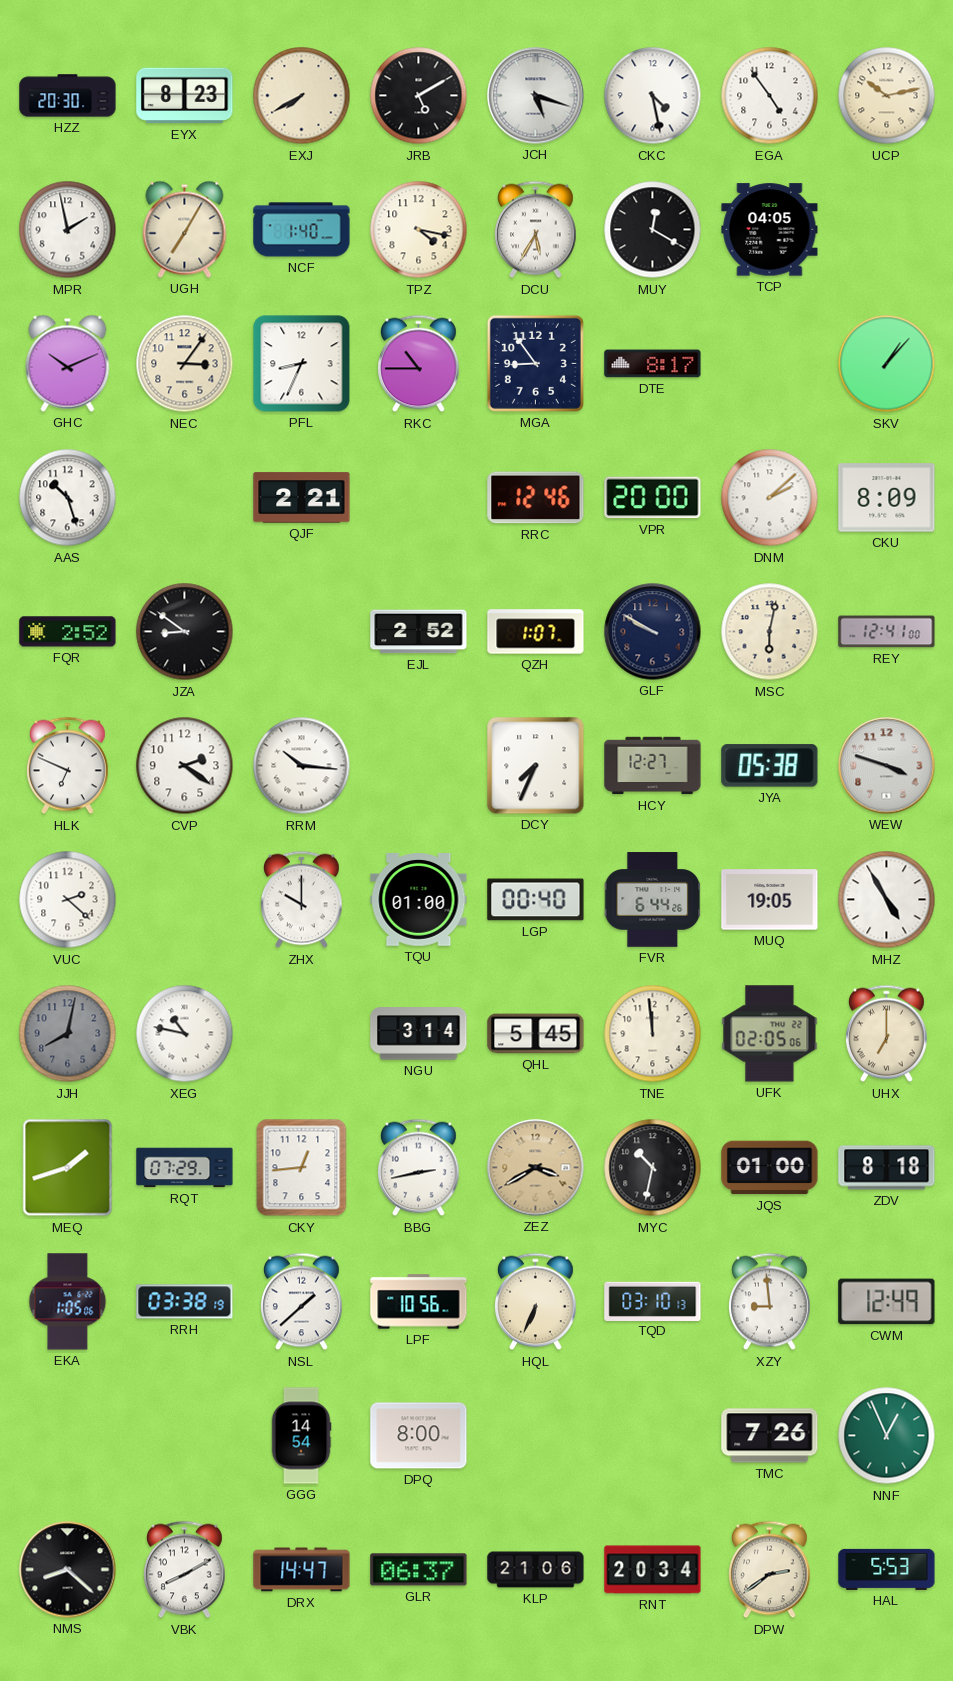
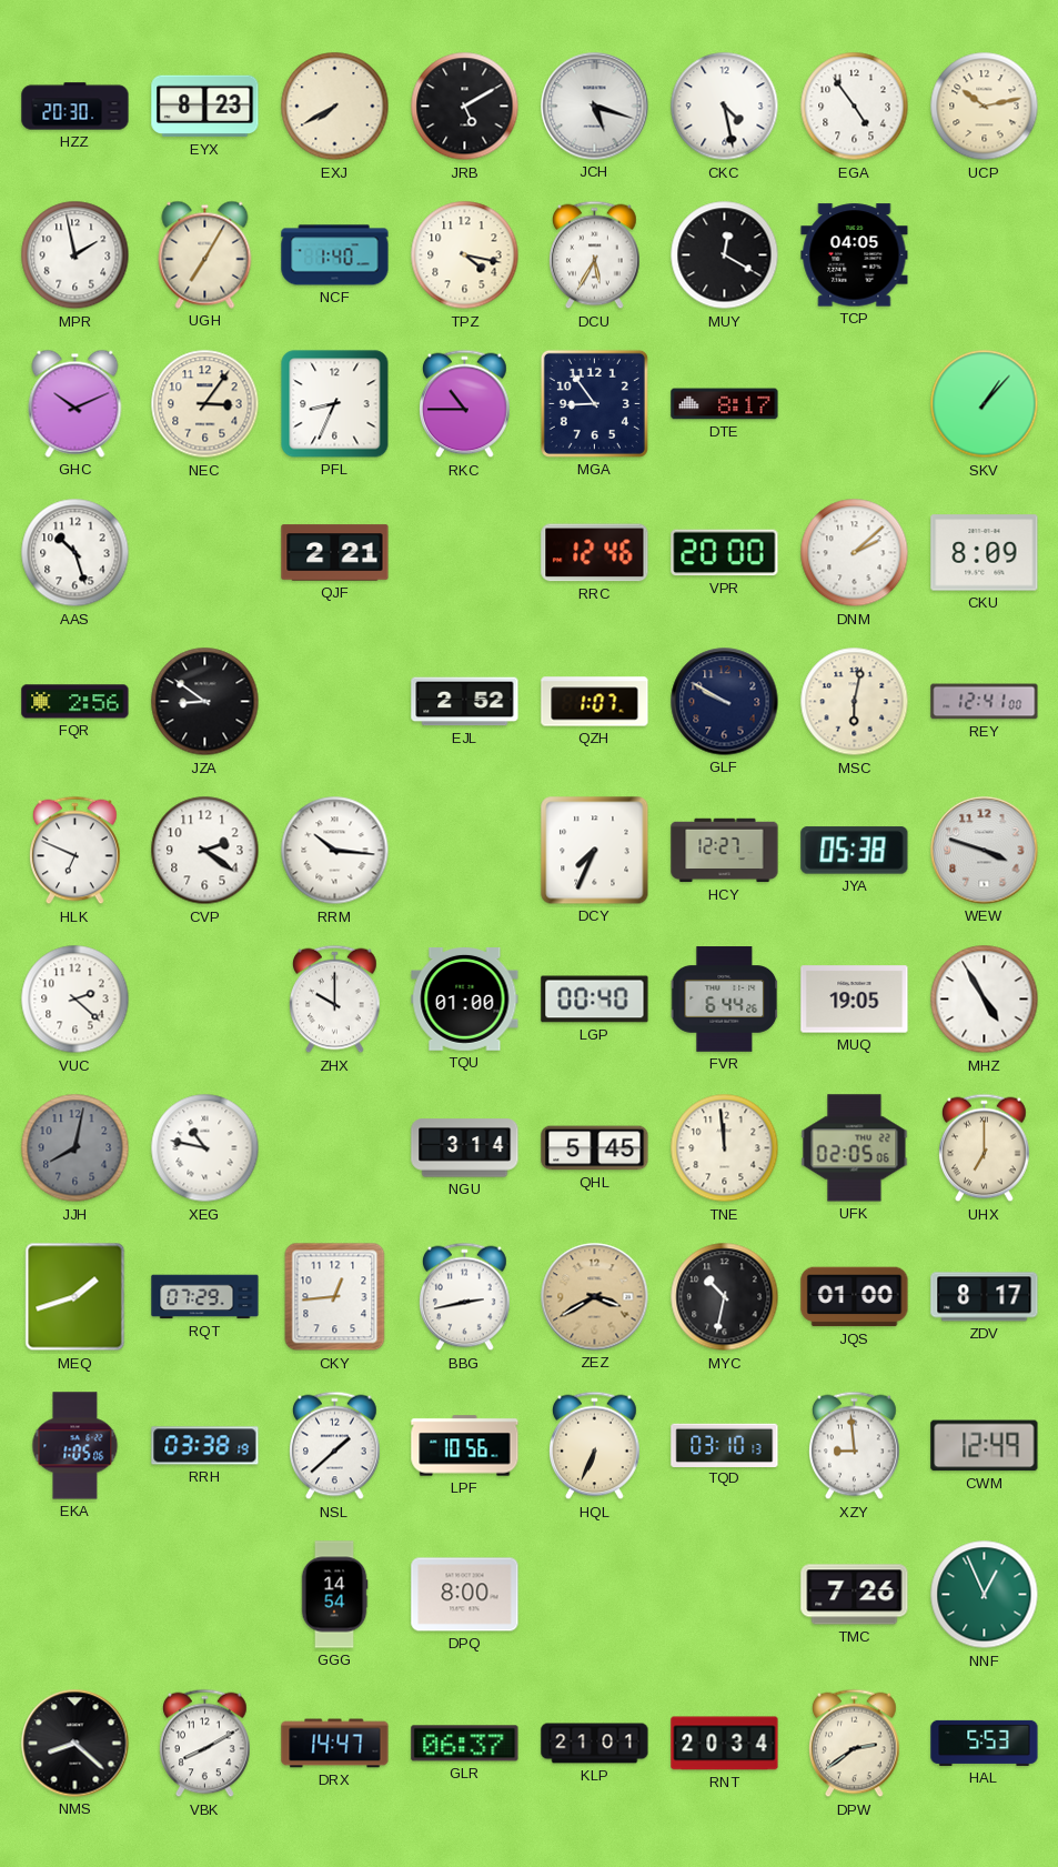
FQR: 2:52 -> 2:56
ZDV: 8:18 -> 8:17
KLP: 21:06 -> 21:01
